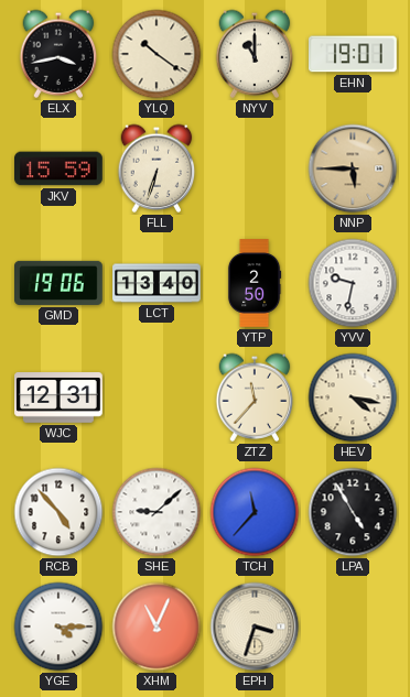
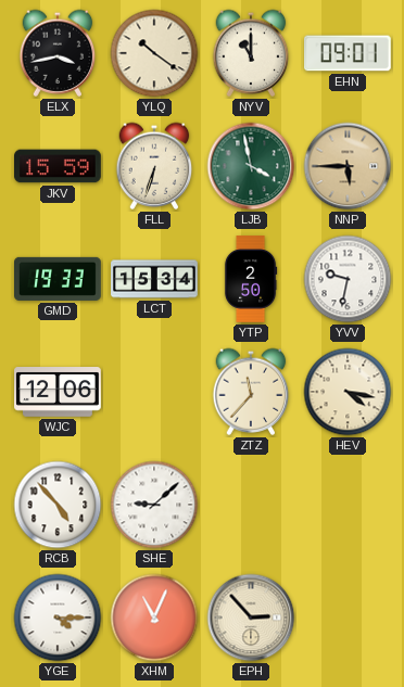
EHN: 19:01 -> 09:01
LJB: none -> 3:58
GMD: 19:06 -> 19:33
LCT: 13:40 -> 15:34
WJC: 12:31 -> 12:06
TCH: 11:37 -> none
LPA: 4:55 -> none
EPH: 3:33 -> 2:53
